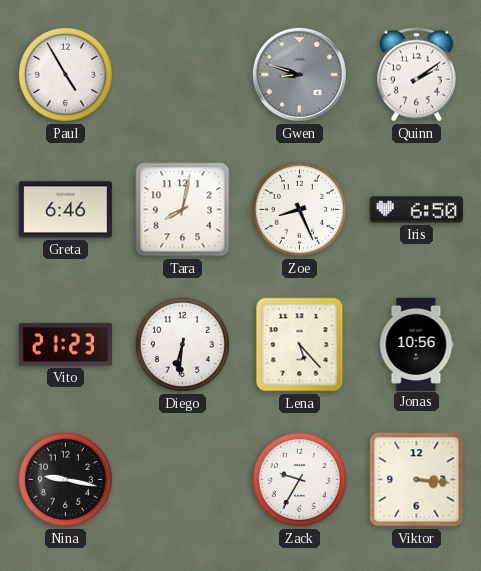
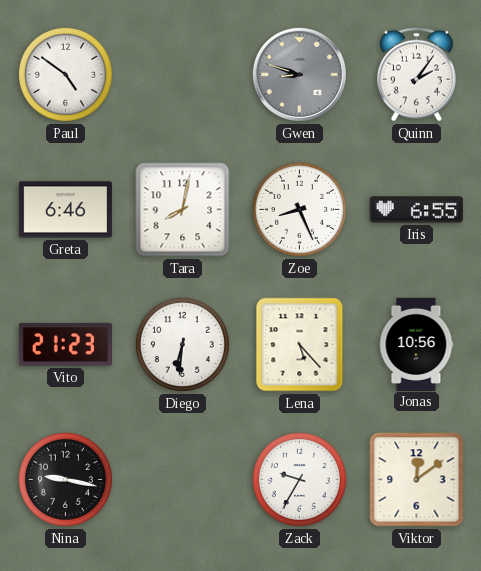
Paul: 4:55 -> 4:51
Quinn: 2:09 -> 2:06
Iris: 6:50 -> 6:55
Viktor: 3:16 -> 12:09
